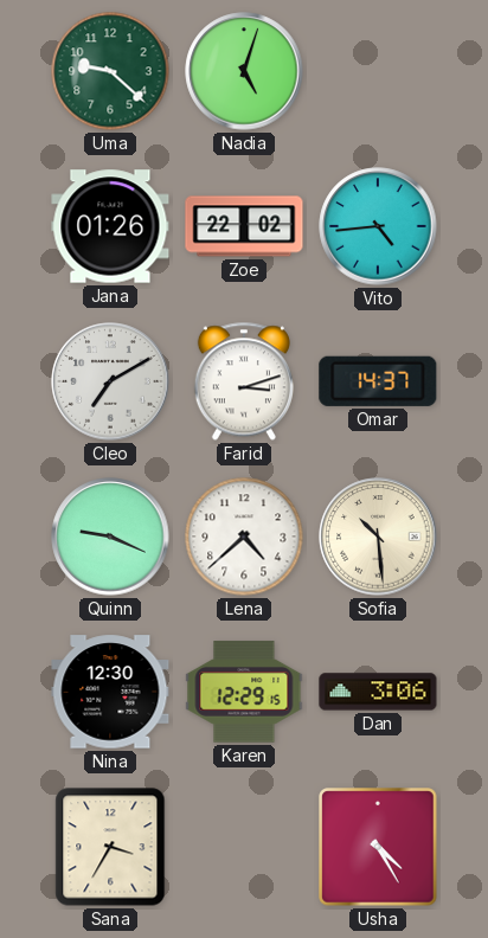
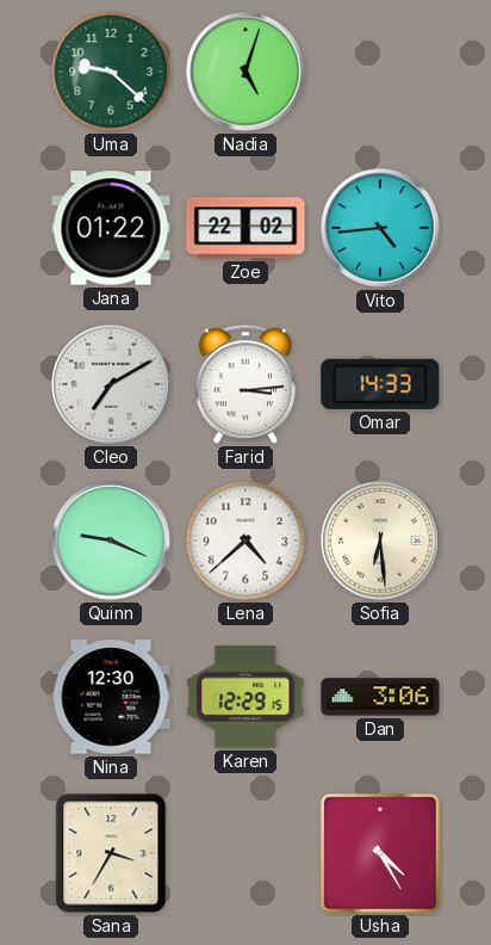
Jana: 01:26 -> 01:22
Farid: 3:12 -> 3:14
Omar: 14:37 -> 14:33
Sofia: 10:29 -> 6:29
